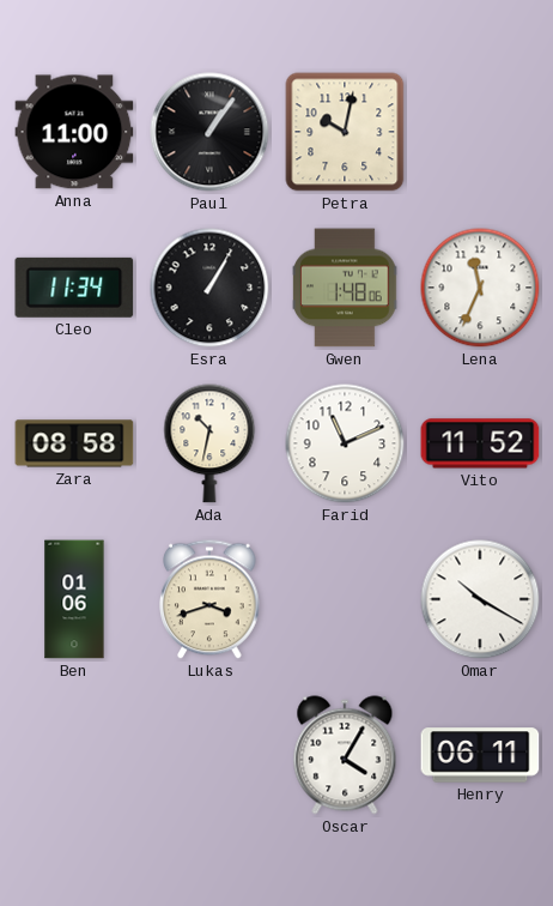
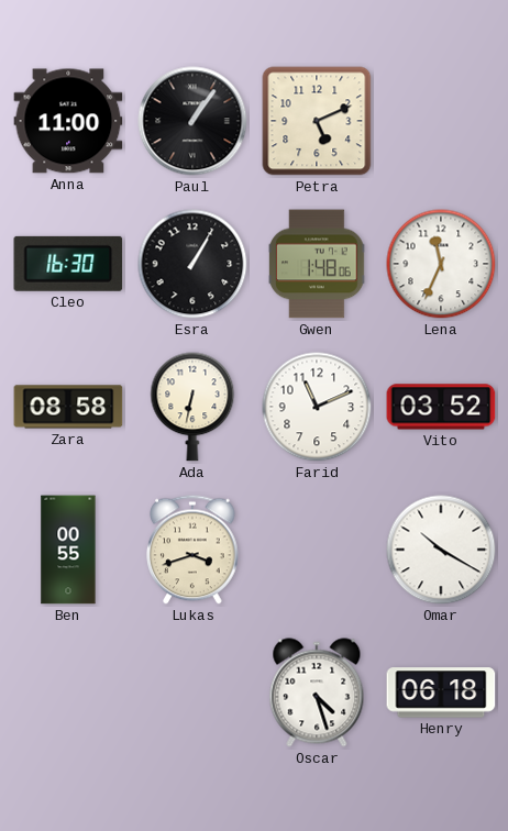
Petra: 10:02 -> 5:11
Cleo: 11:34 -> 16:30
Ada: 10:32 -> 6:32
Vito: 11:52 -> 03:52
Ben: 01:06 -> 00:55
Oscar: 4:05 -> 4:27
Henry: 06:11 -> 06:18
